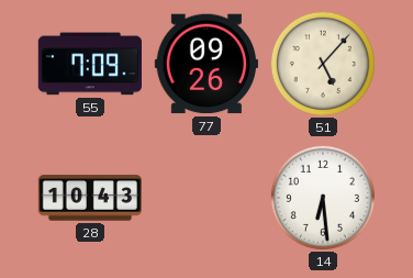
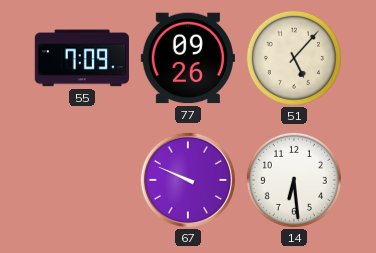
28: 10:43 -> none
67: none -> 9:49
